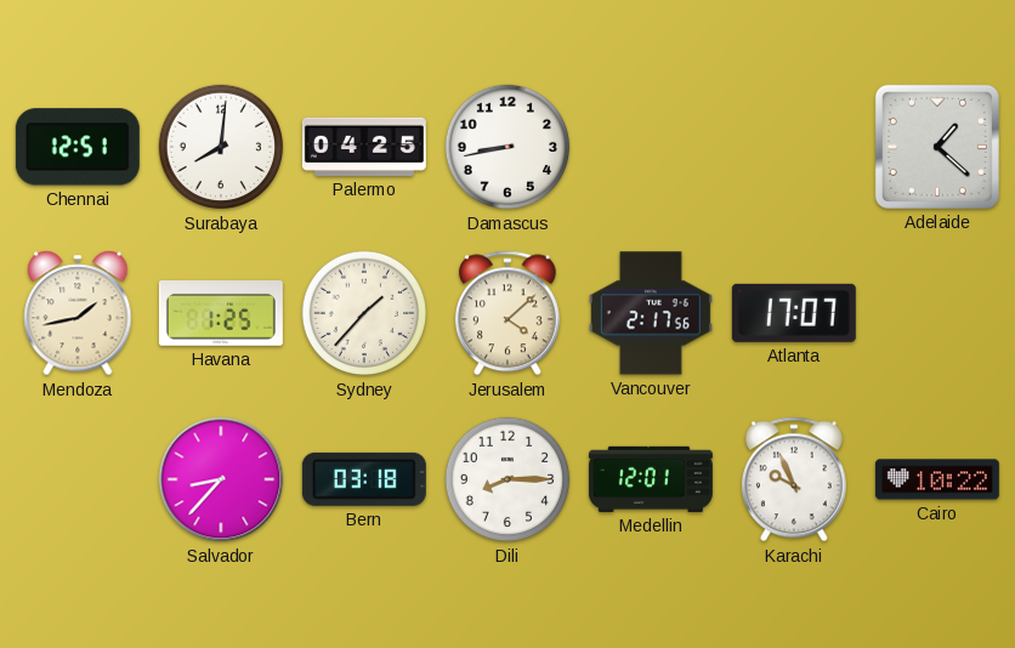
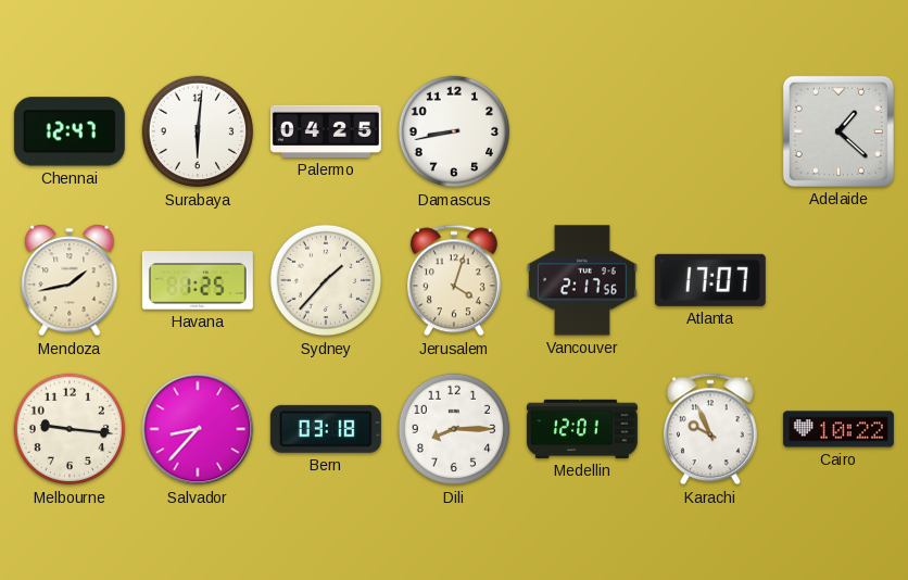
Chennai: 12:51 -> 12:47
Surabaya: 8:01 -> 6:01
Jerusalem: 4:08 -> 4:03
Melbourne: none -> 9:16
